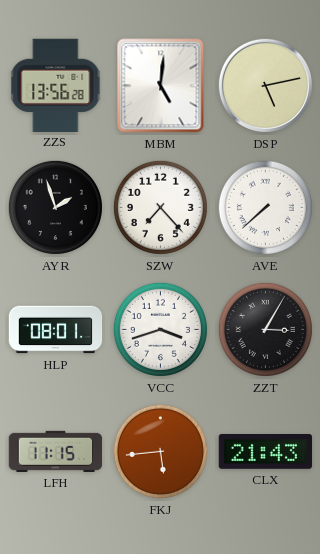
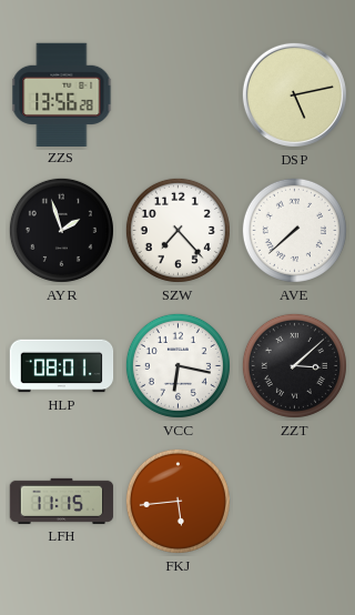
MBM: 5:01 -> none
VCC: 3:42 -> 6:17
ZZT: 3:05 -> 3:08
CLX: 21:43 -> none
